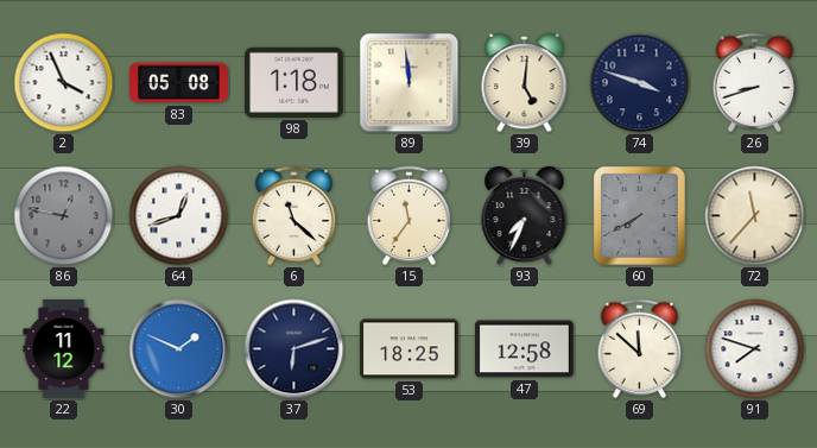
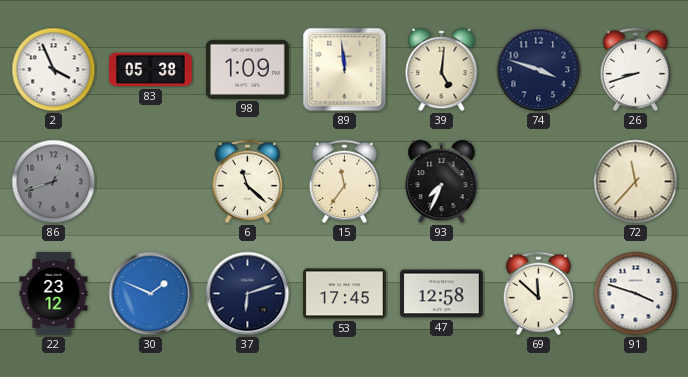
83: 05:08 -> 05:38
98: 1:18 -> 1:09
86: 12:47 -> 12:42
64: 12:42 -> none
60: 7:40 -> none
22: 11:12 -> 23:12
53: 18:25 -> 17:45
91: 7:48 -> 3:48
